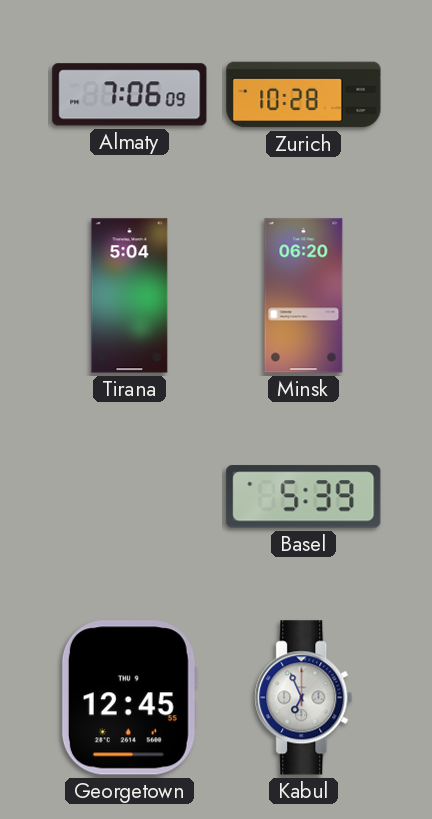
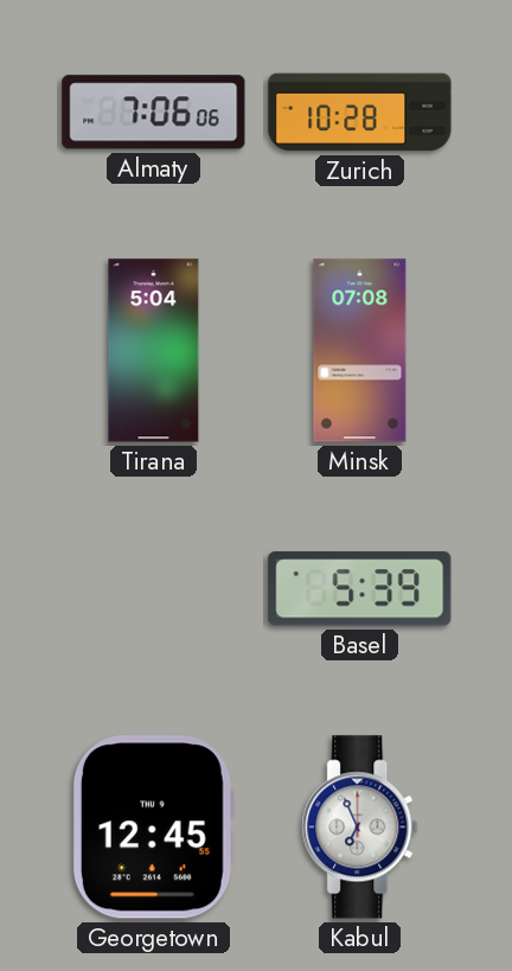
Almaty: 7:06:09 -> 7:06:06
Minsk: 06:20 -> 07:08
